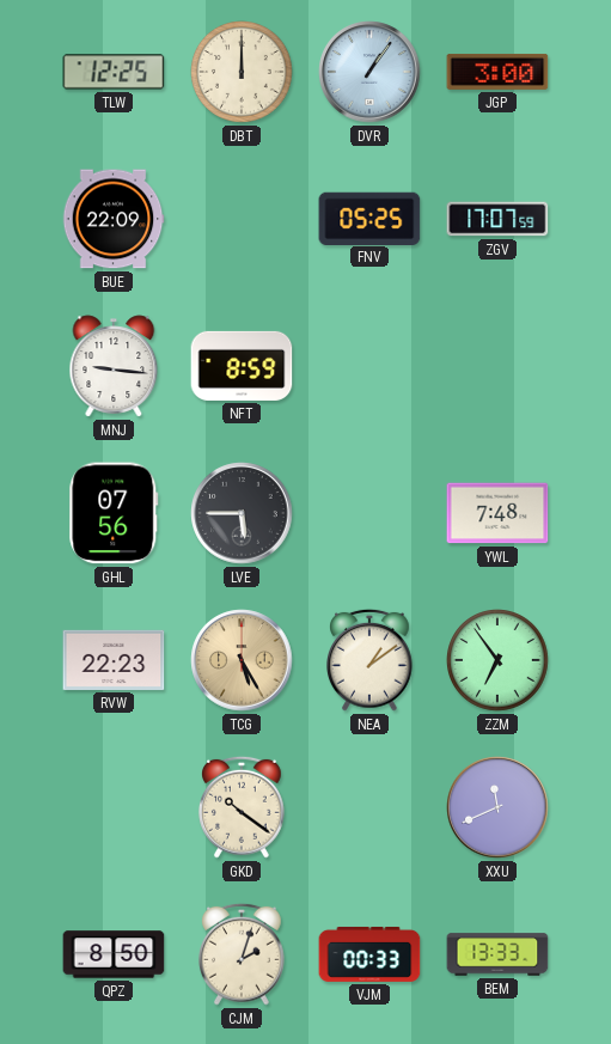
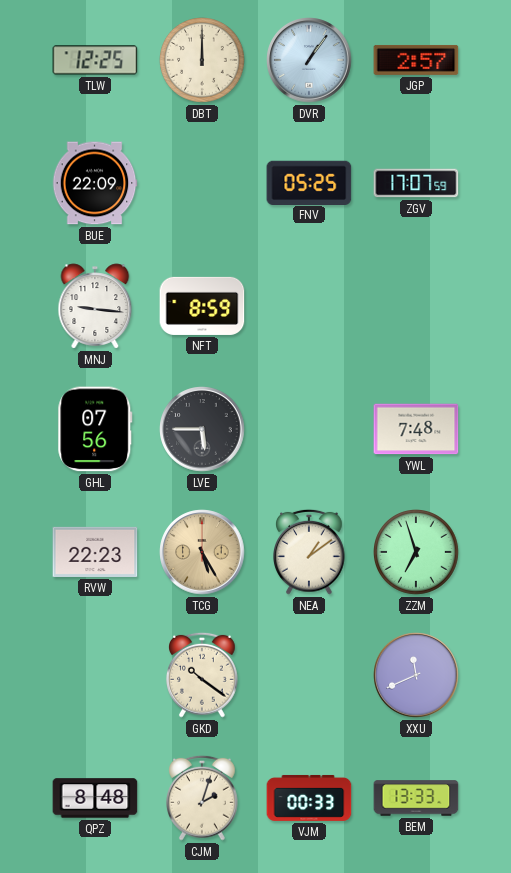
JGP: 3:00 -> 2:57
ZZM: 6:54 -> 6:57
QPZ: 8:50 -> 8:48
